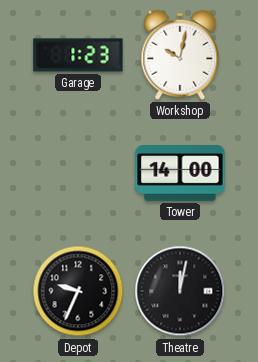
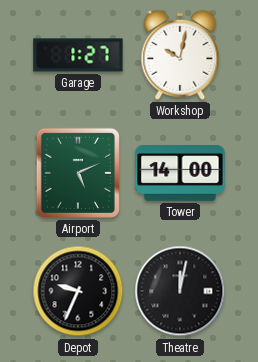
Garage: 1:23 -> 1:27
Airport: none -> 5:11
